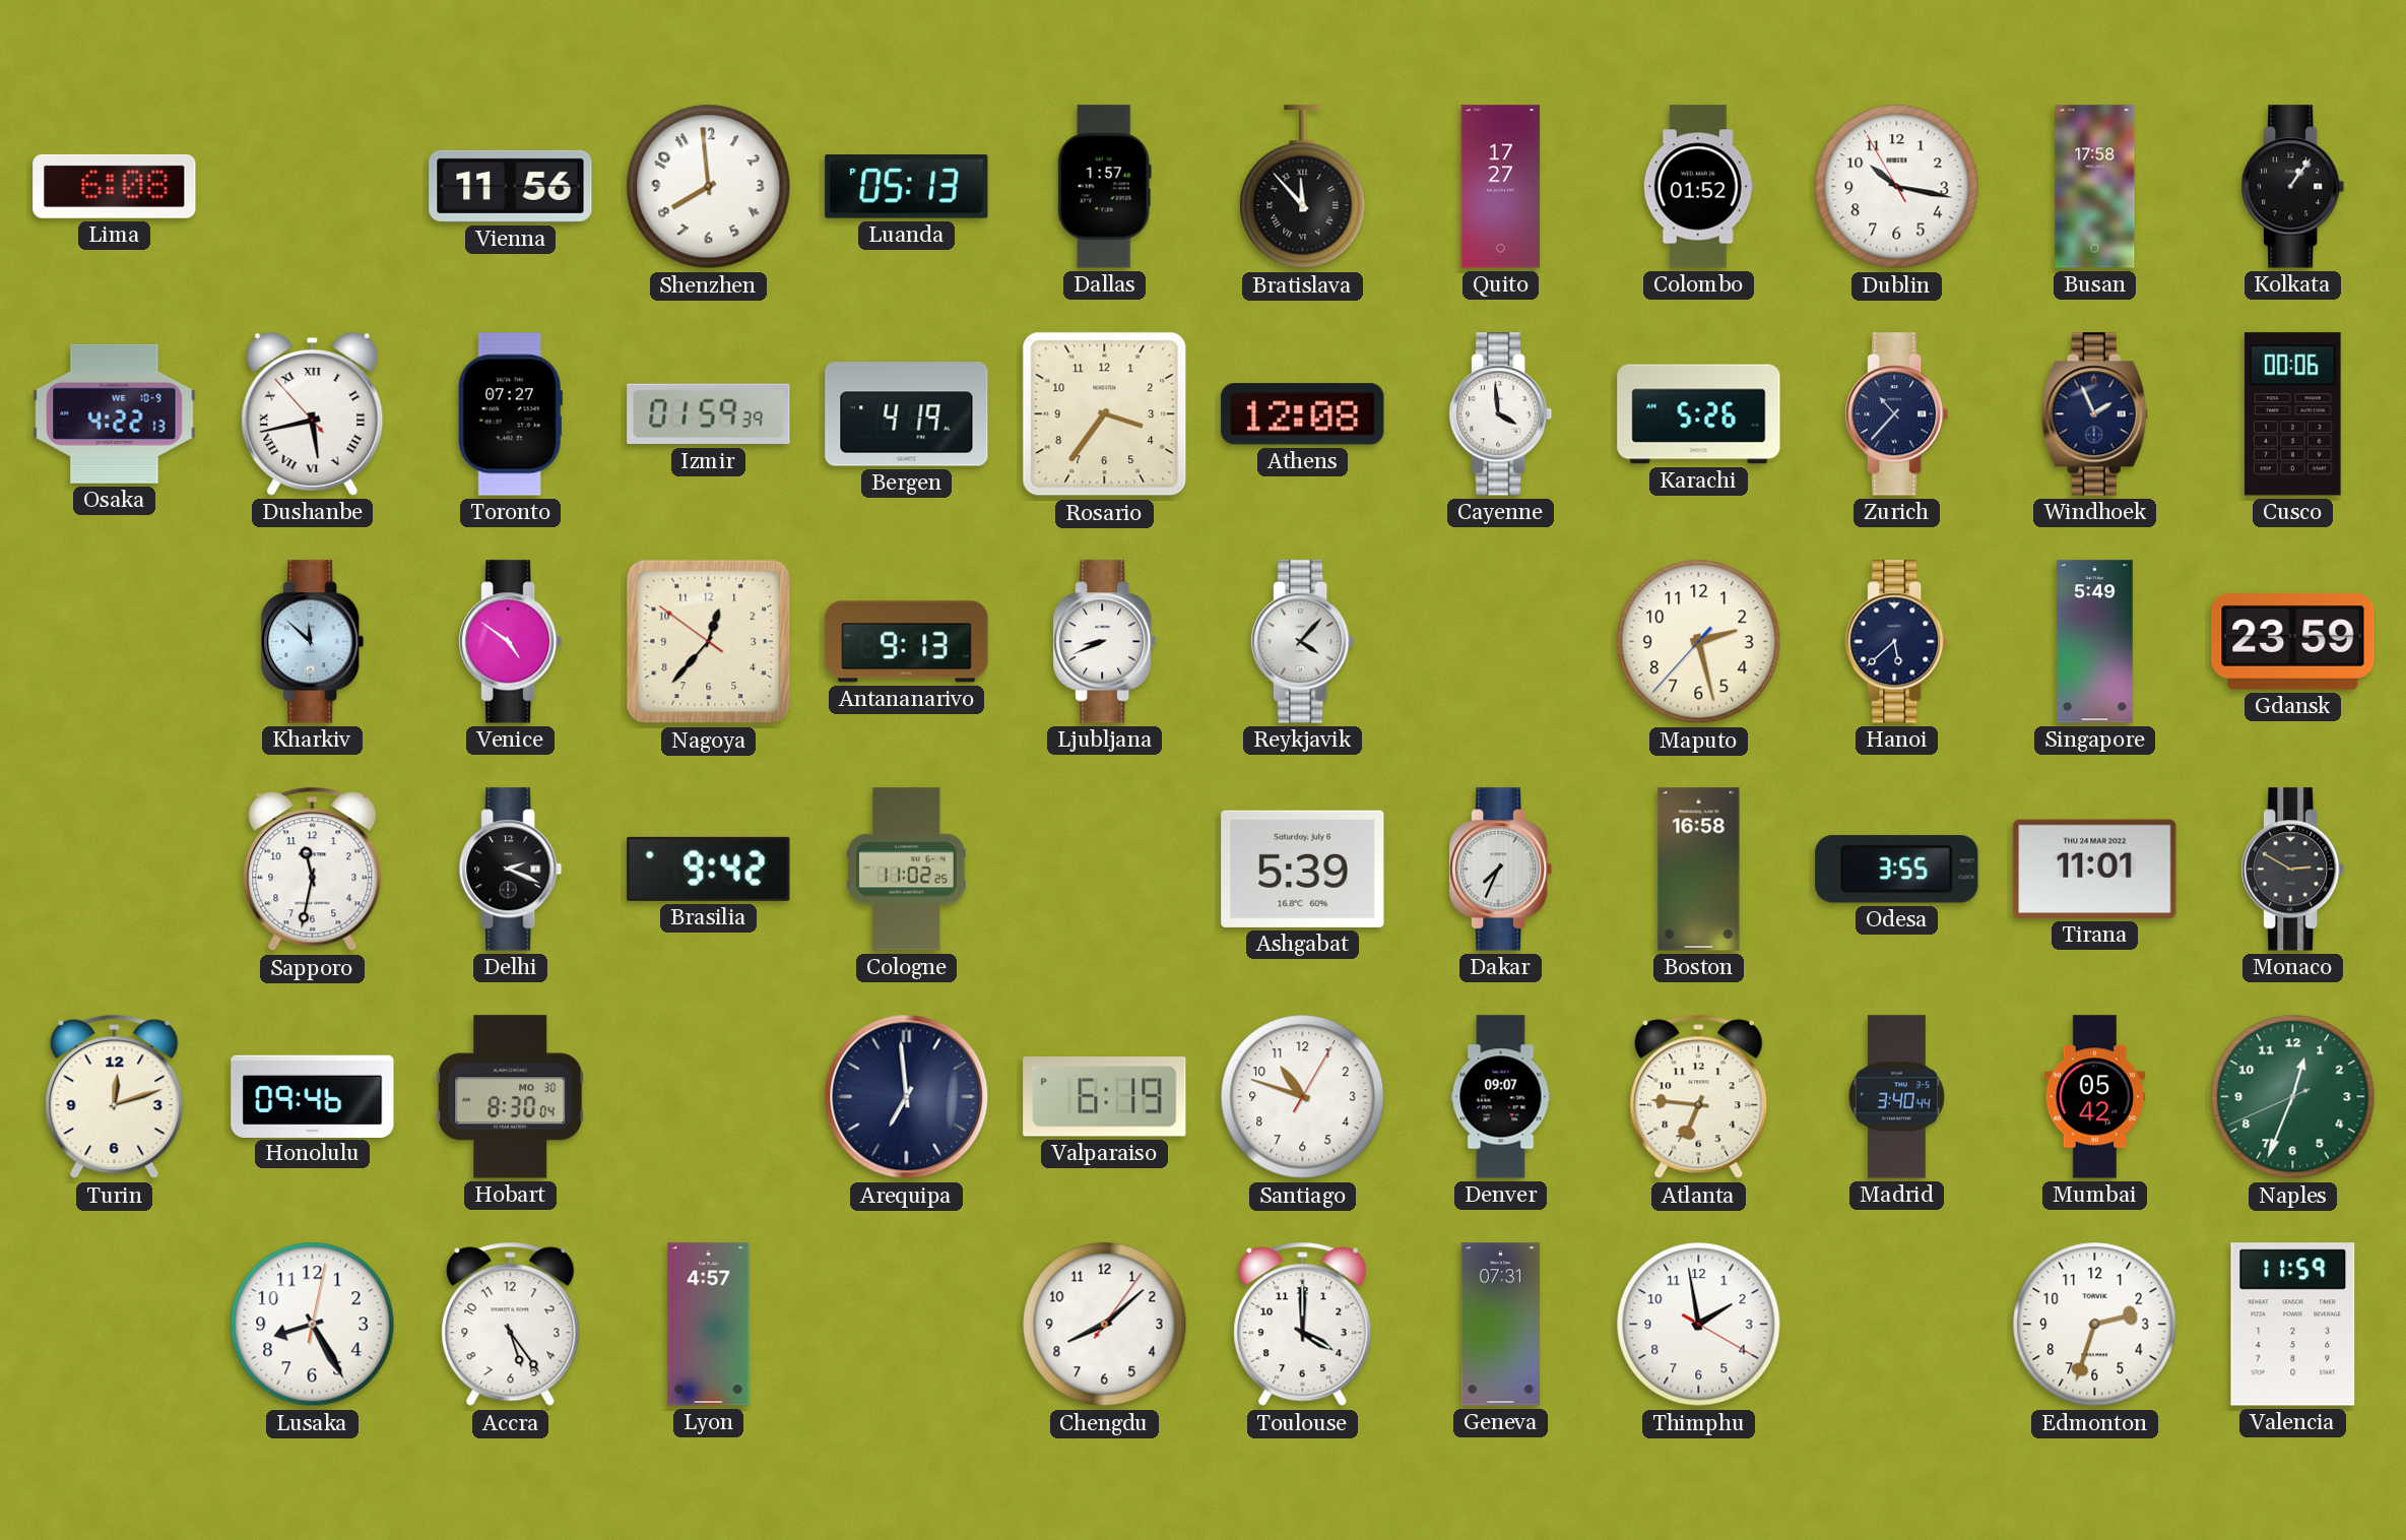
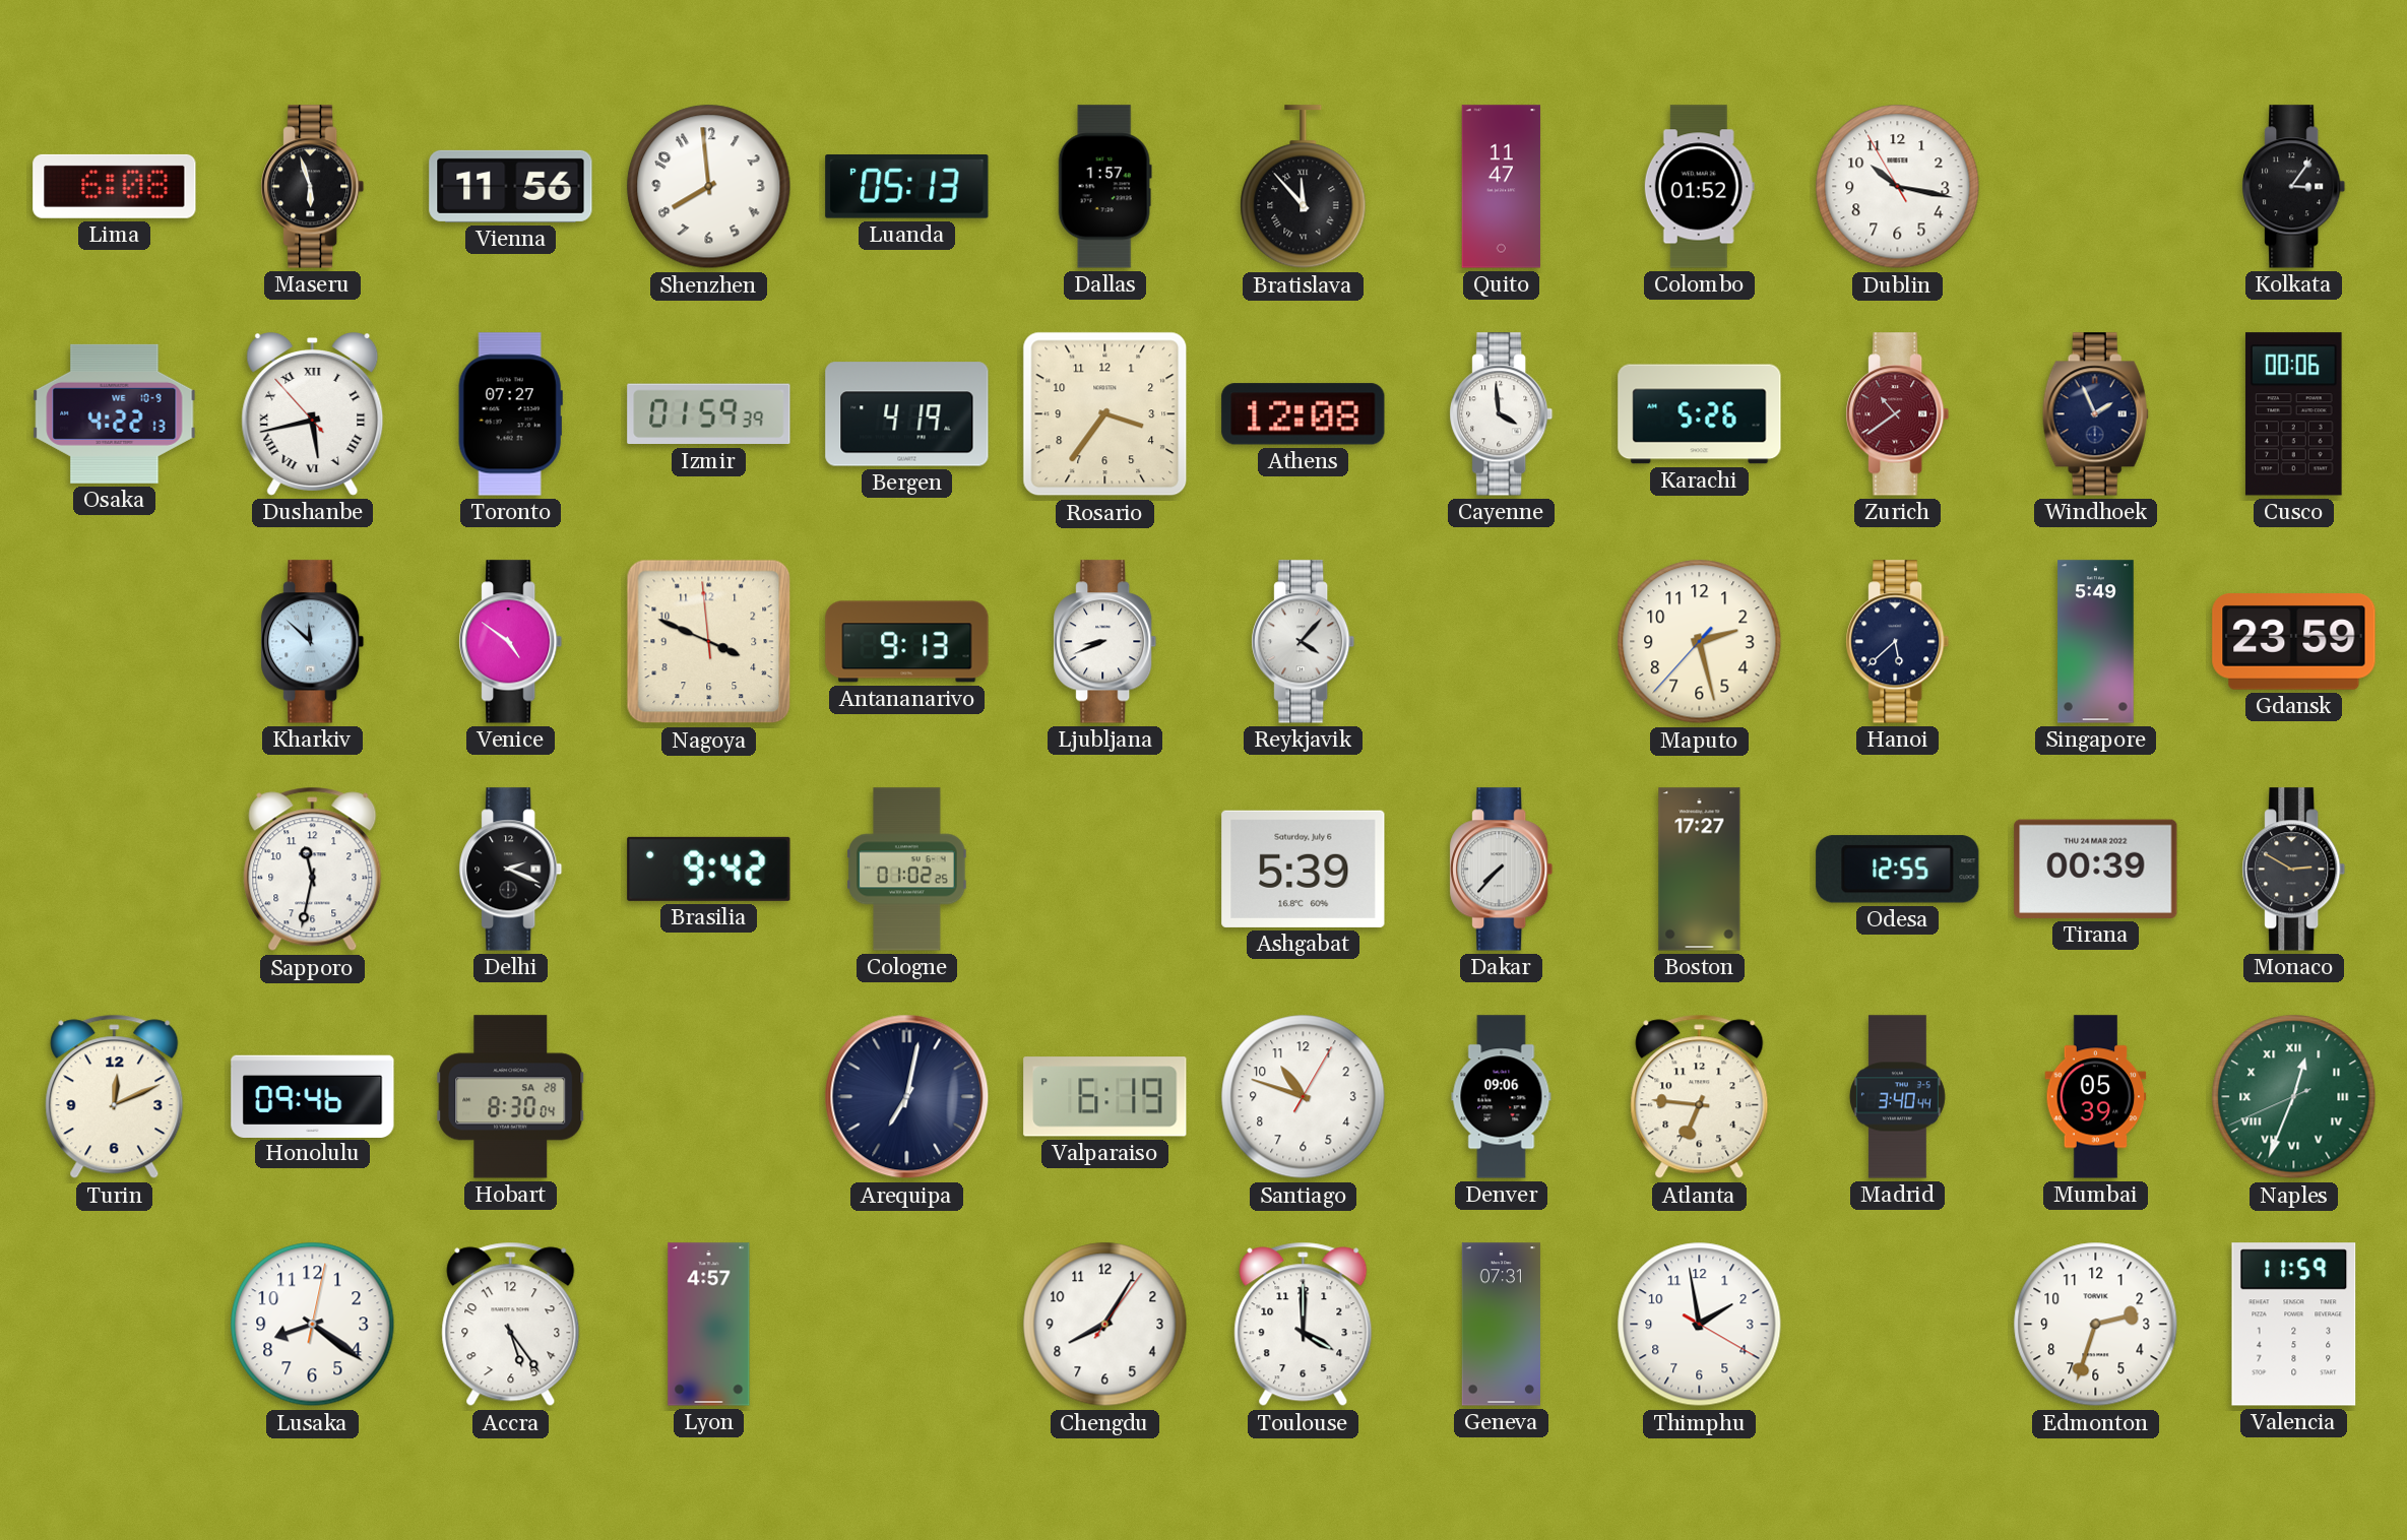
Maseru: none -> 5:57
Quito: 17:27 -> 11:47
Busan: 17:58 -> none
Kolkata: 1:06 -> 3:06
Zurich: 10:37 -> 10:39
Zurich dial: navy -> burgundy
Nagoya: 12:36 -> 3:48
Cologne: 11:02 -> 01:02
Dakar: 7:34 -> 7:37
Boston: 16:58 -> 17:27
Odesa: 3:55 -> 12:55
Tirana: 11:01 -> 00:39
Turin: 12:12 -> 12:11
Hobart date: MO 30 -> SA 28
Arequipa: 6:59 -> 7:02
Denver: 09:07 -> 09:06
Mumbai: 05:42 -> 05:39
Naples numerals: Arabic -> Roman
Lusaka: 8:25 -> 8:21
Chengdu: 8:08 -> 8:05
